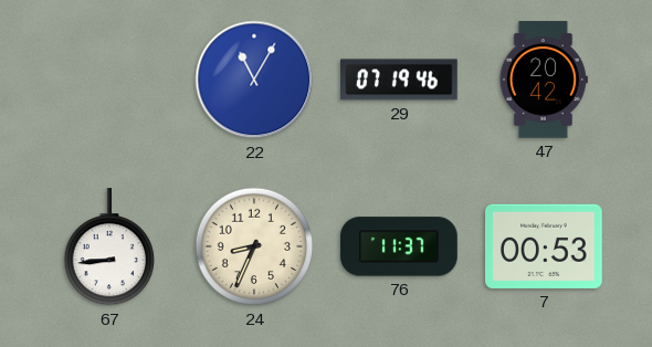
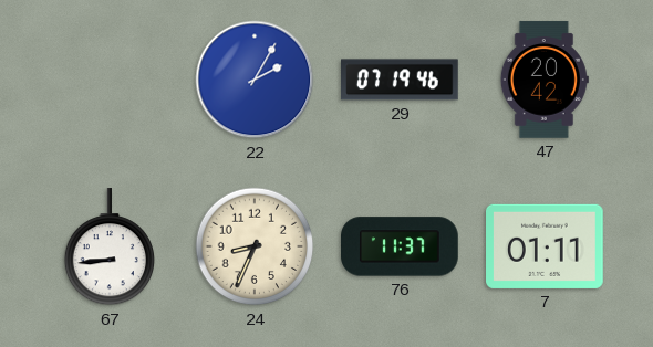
22: 11:05 -> 2:05
7: 00:53 -> 01:11
